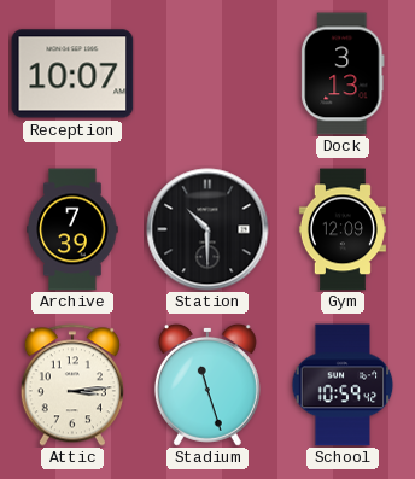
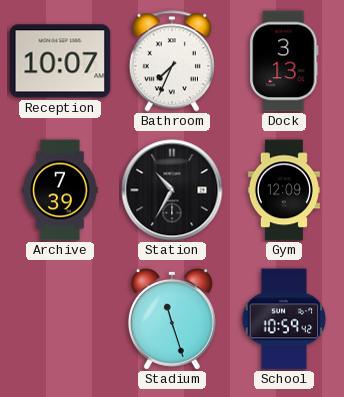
Bathroom: none -> 7:34
Station: 10:30 -> 10:35
Attic: 3:14 -> none
